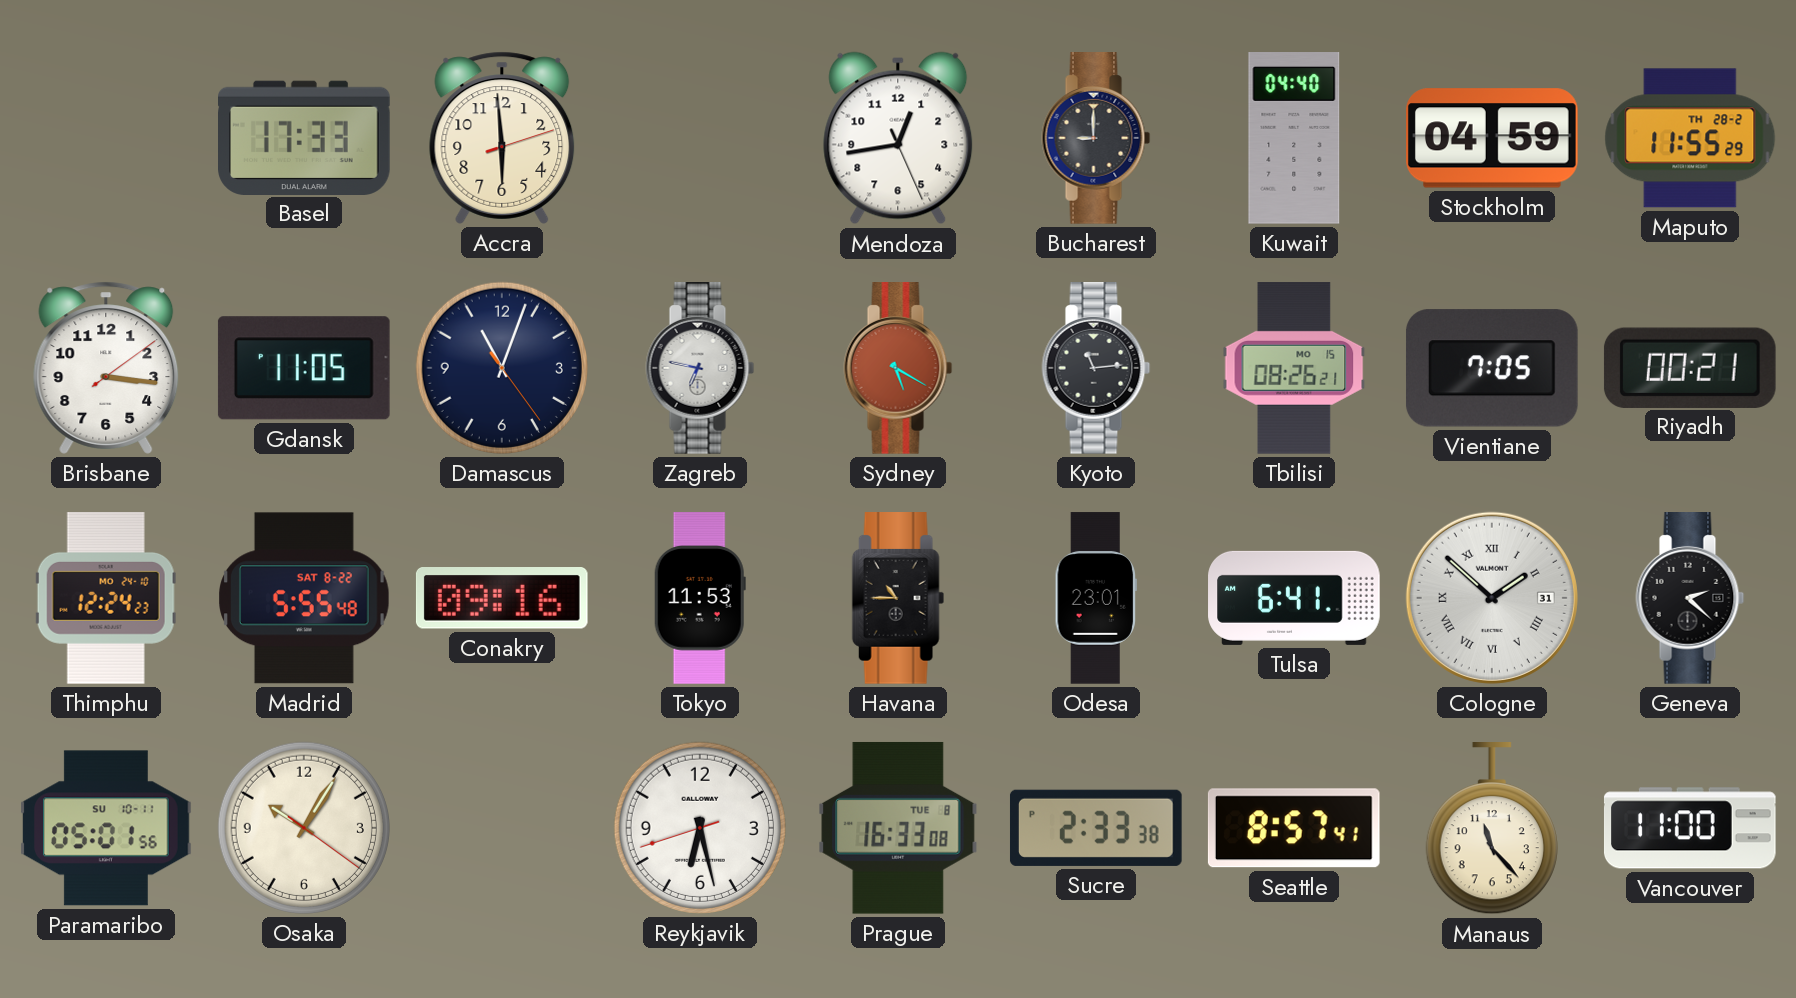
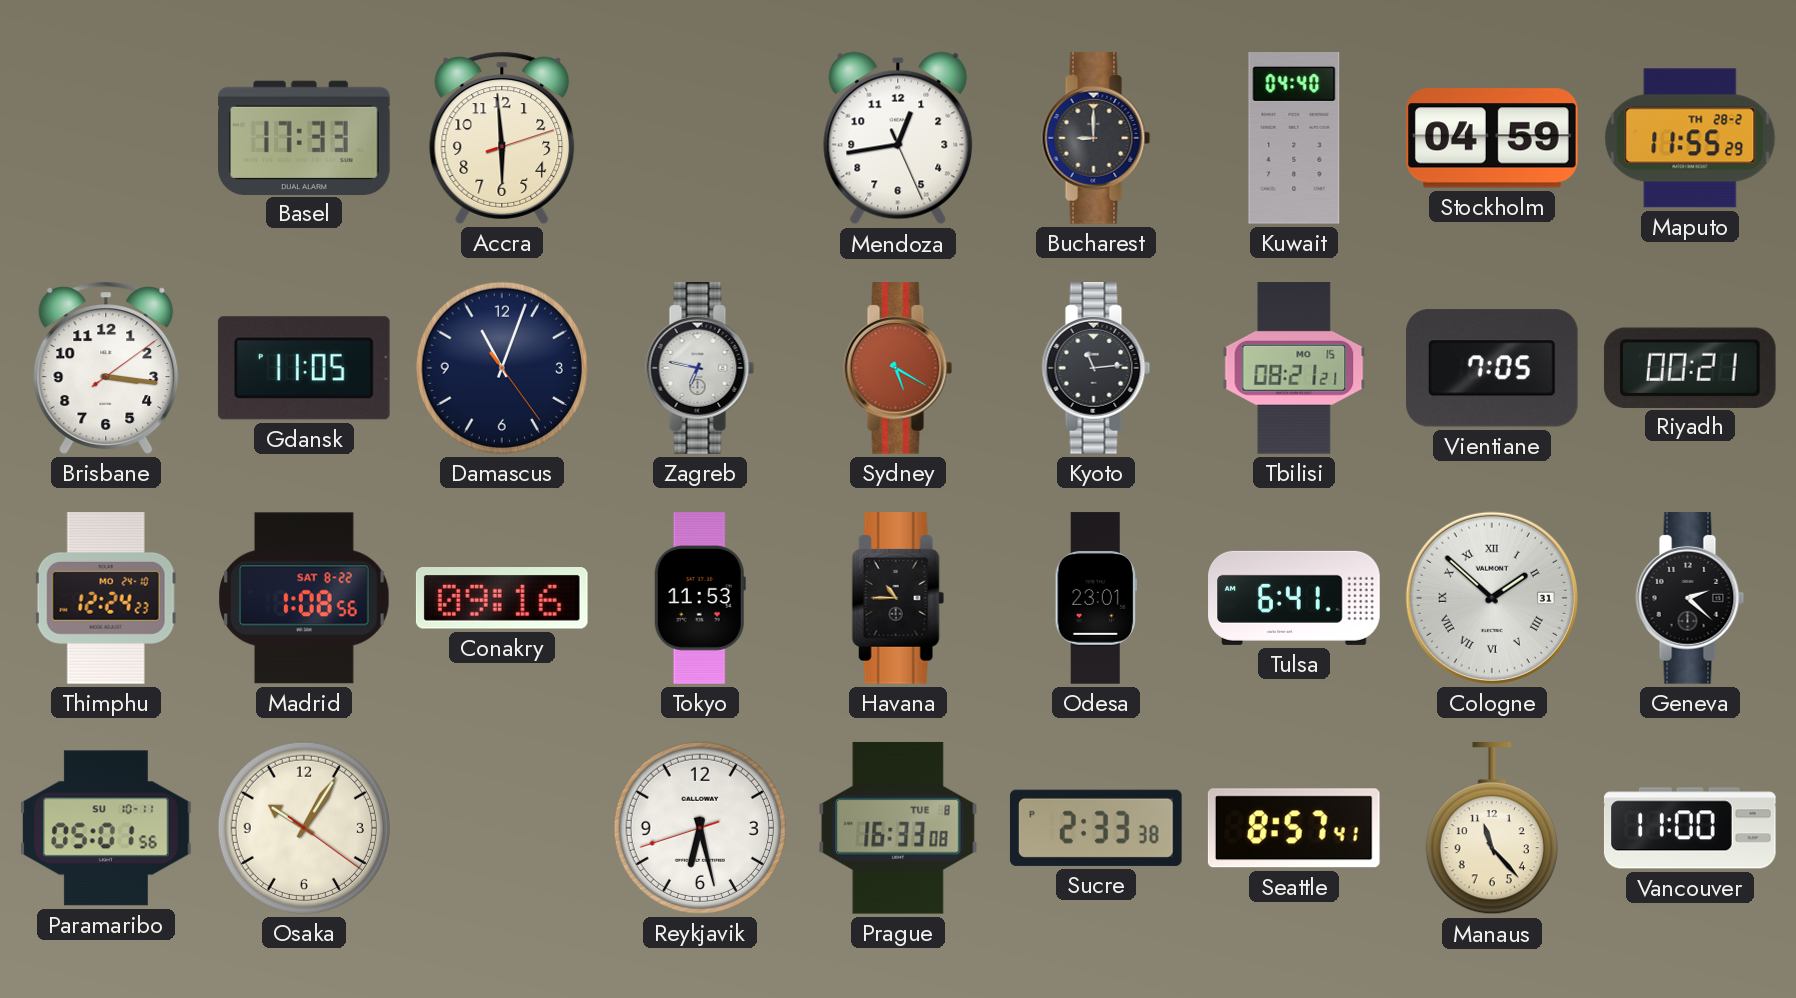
Tbilisi: 08:26 -> 08:21
Madrid: 5:55 -> 1:08
